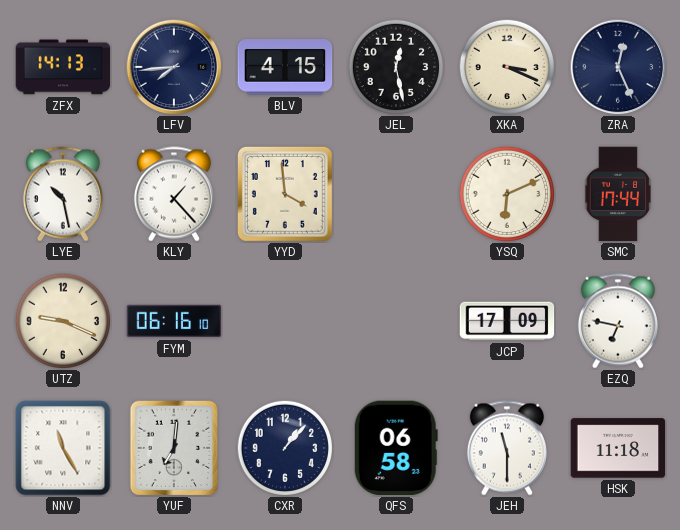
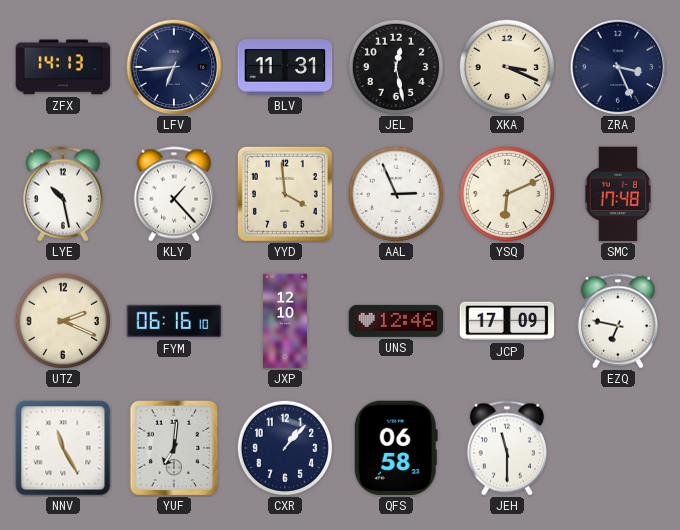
LFV: 7:44 -> 6:44
BLV: 4:15 -> 11:31
ZRA: 12:26 -> 3:26
AAL: none -> 2:56
SMC: 17:44 -> 17:48
UTZ: 9:19 -> 2:19
JXP: none -> 12:10
UNS: none -> 12:46
HSK: 11:18 -> none
